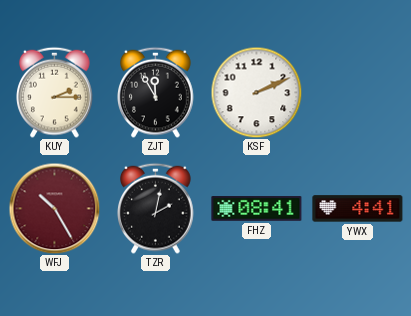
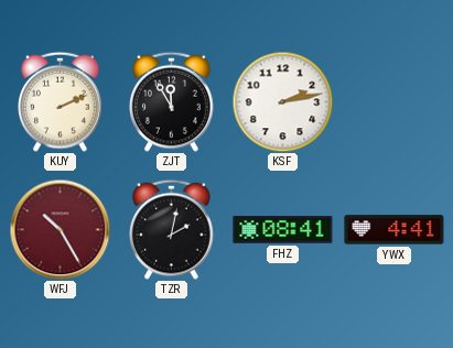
KUY: 2:15 -> 2:11
KSF: 2:11 -> 2:13
